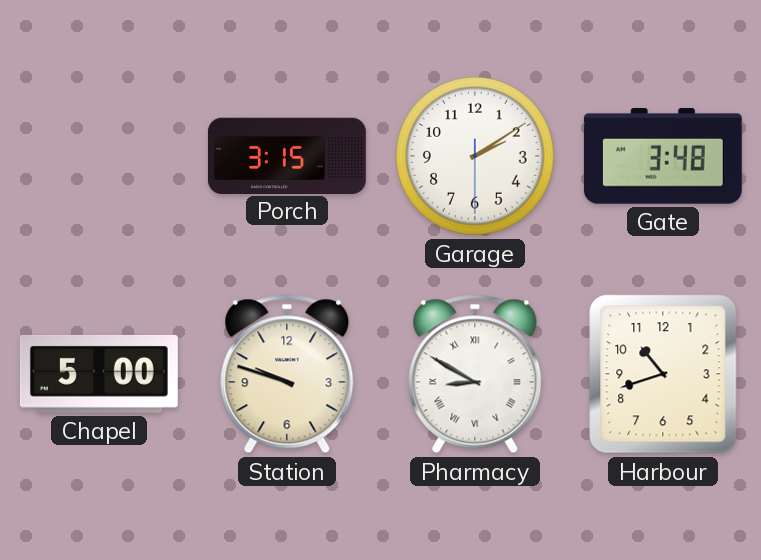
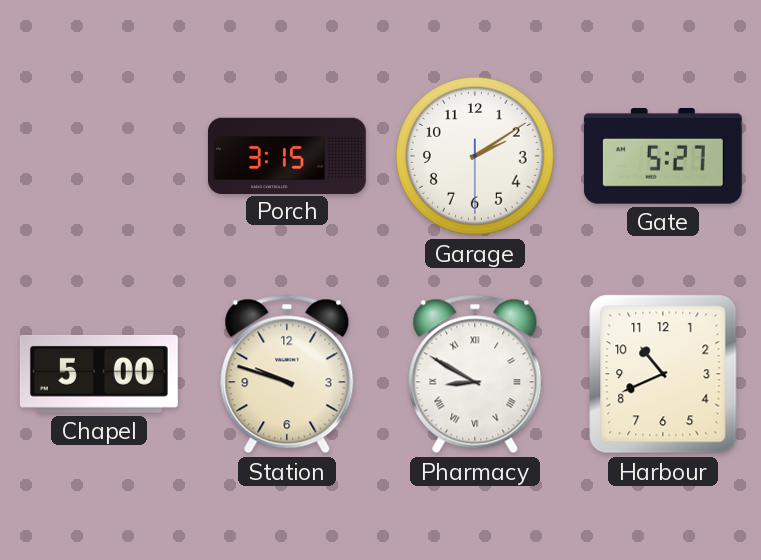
Gate: 3:48 -> 5:27
Harbour: 10:42 -> 10:41
